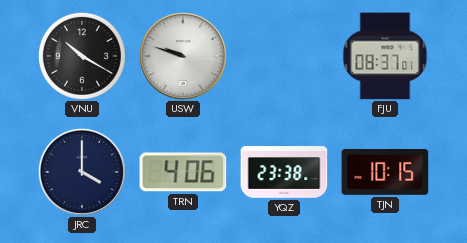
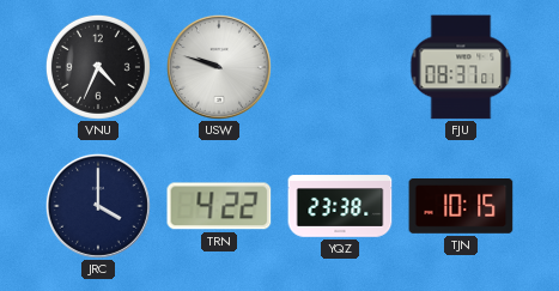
VNU: 10:20 -> 4:34
TRN: 4:06 -> 4:22
